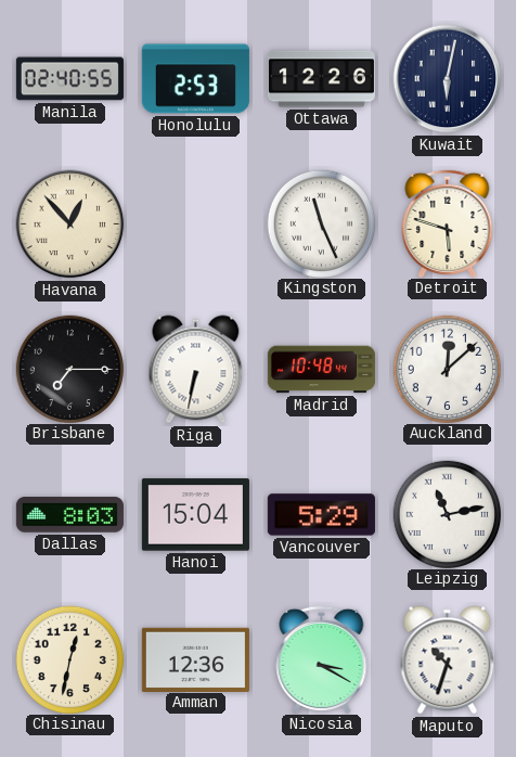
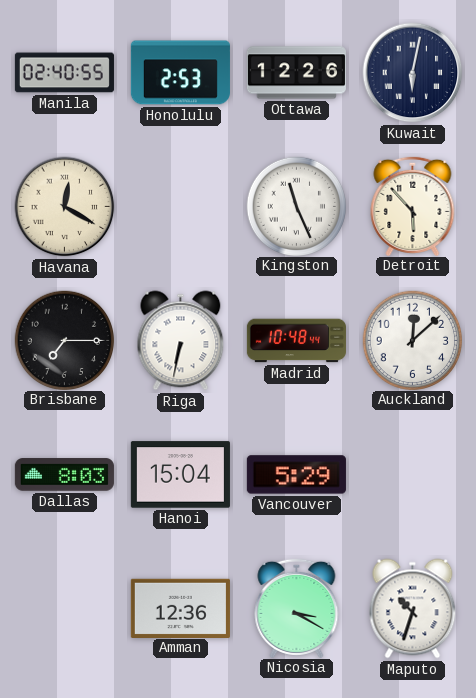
Havana: 12:53 -> 12:20
Detroit: 5:48 -> 5:53
Leipzig: 11:13 -> none
Chisinau: 12:32 -> none
